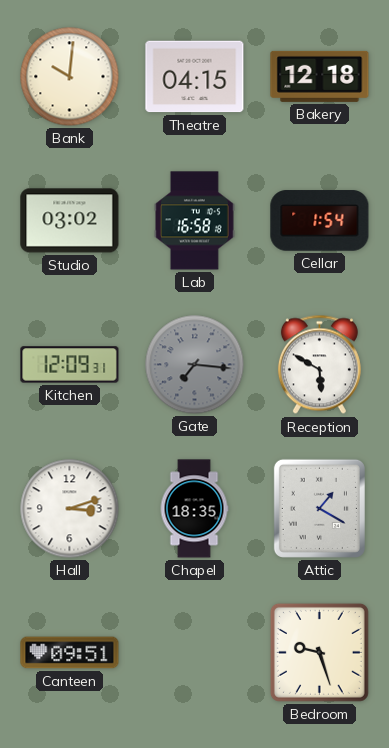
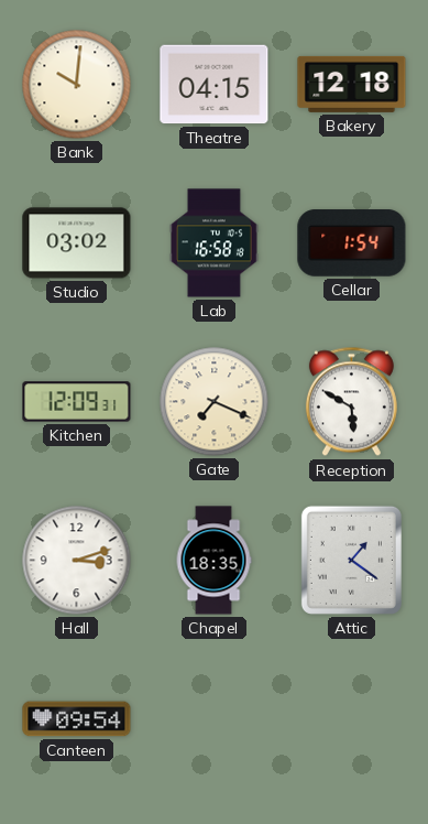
Gate: 7:16 -> 7:19
Gate dial: grey -> cream
Attic: 1:20 -> 1:21
Canteen: 09:51 -> 09:54
Bedroom: 9:27 -> none
